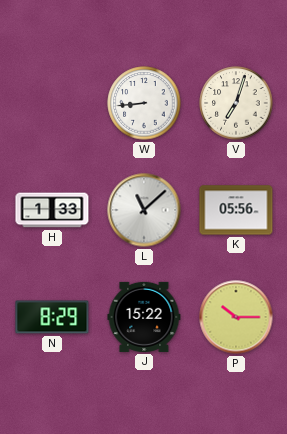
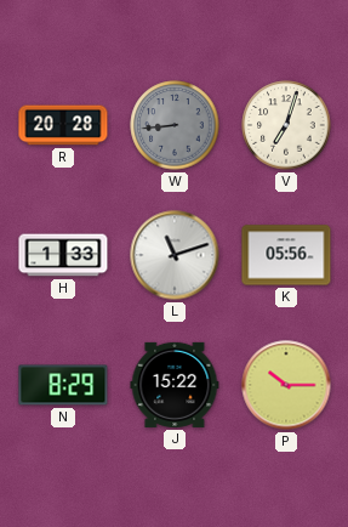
R: none -> 20:28
W dial: white -> grey
L: 11:08 -> 11:12
